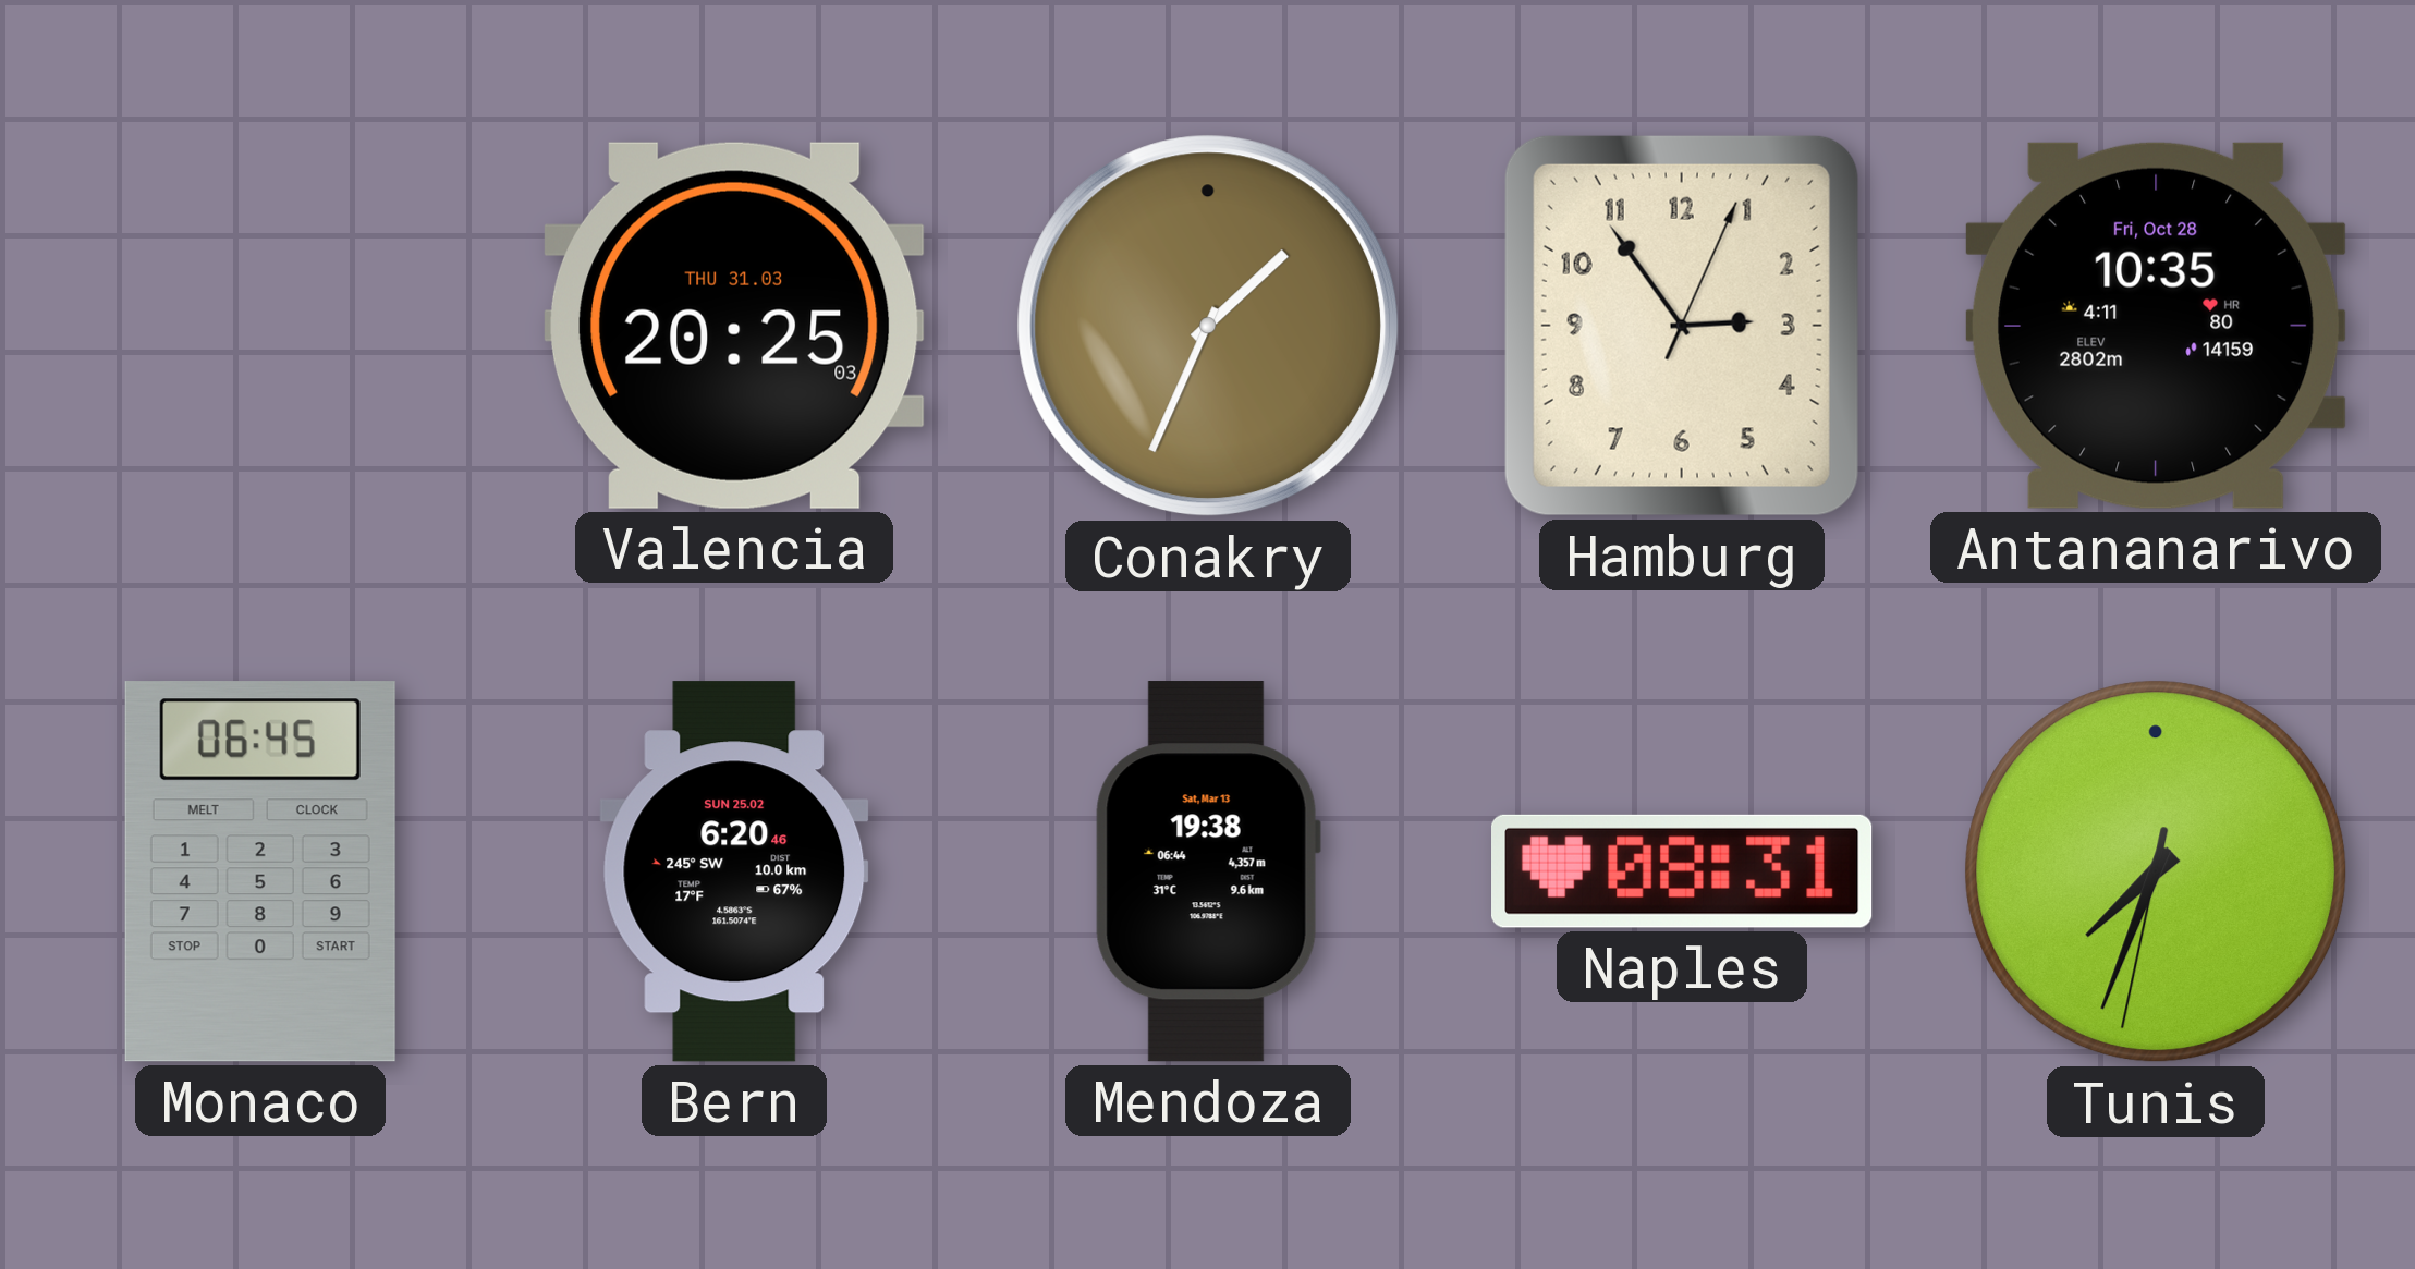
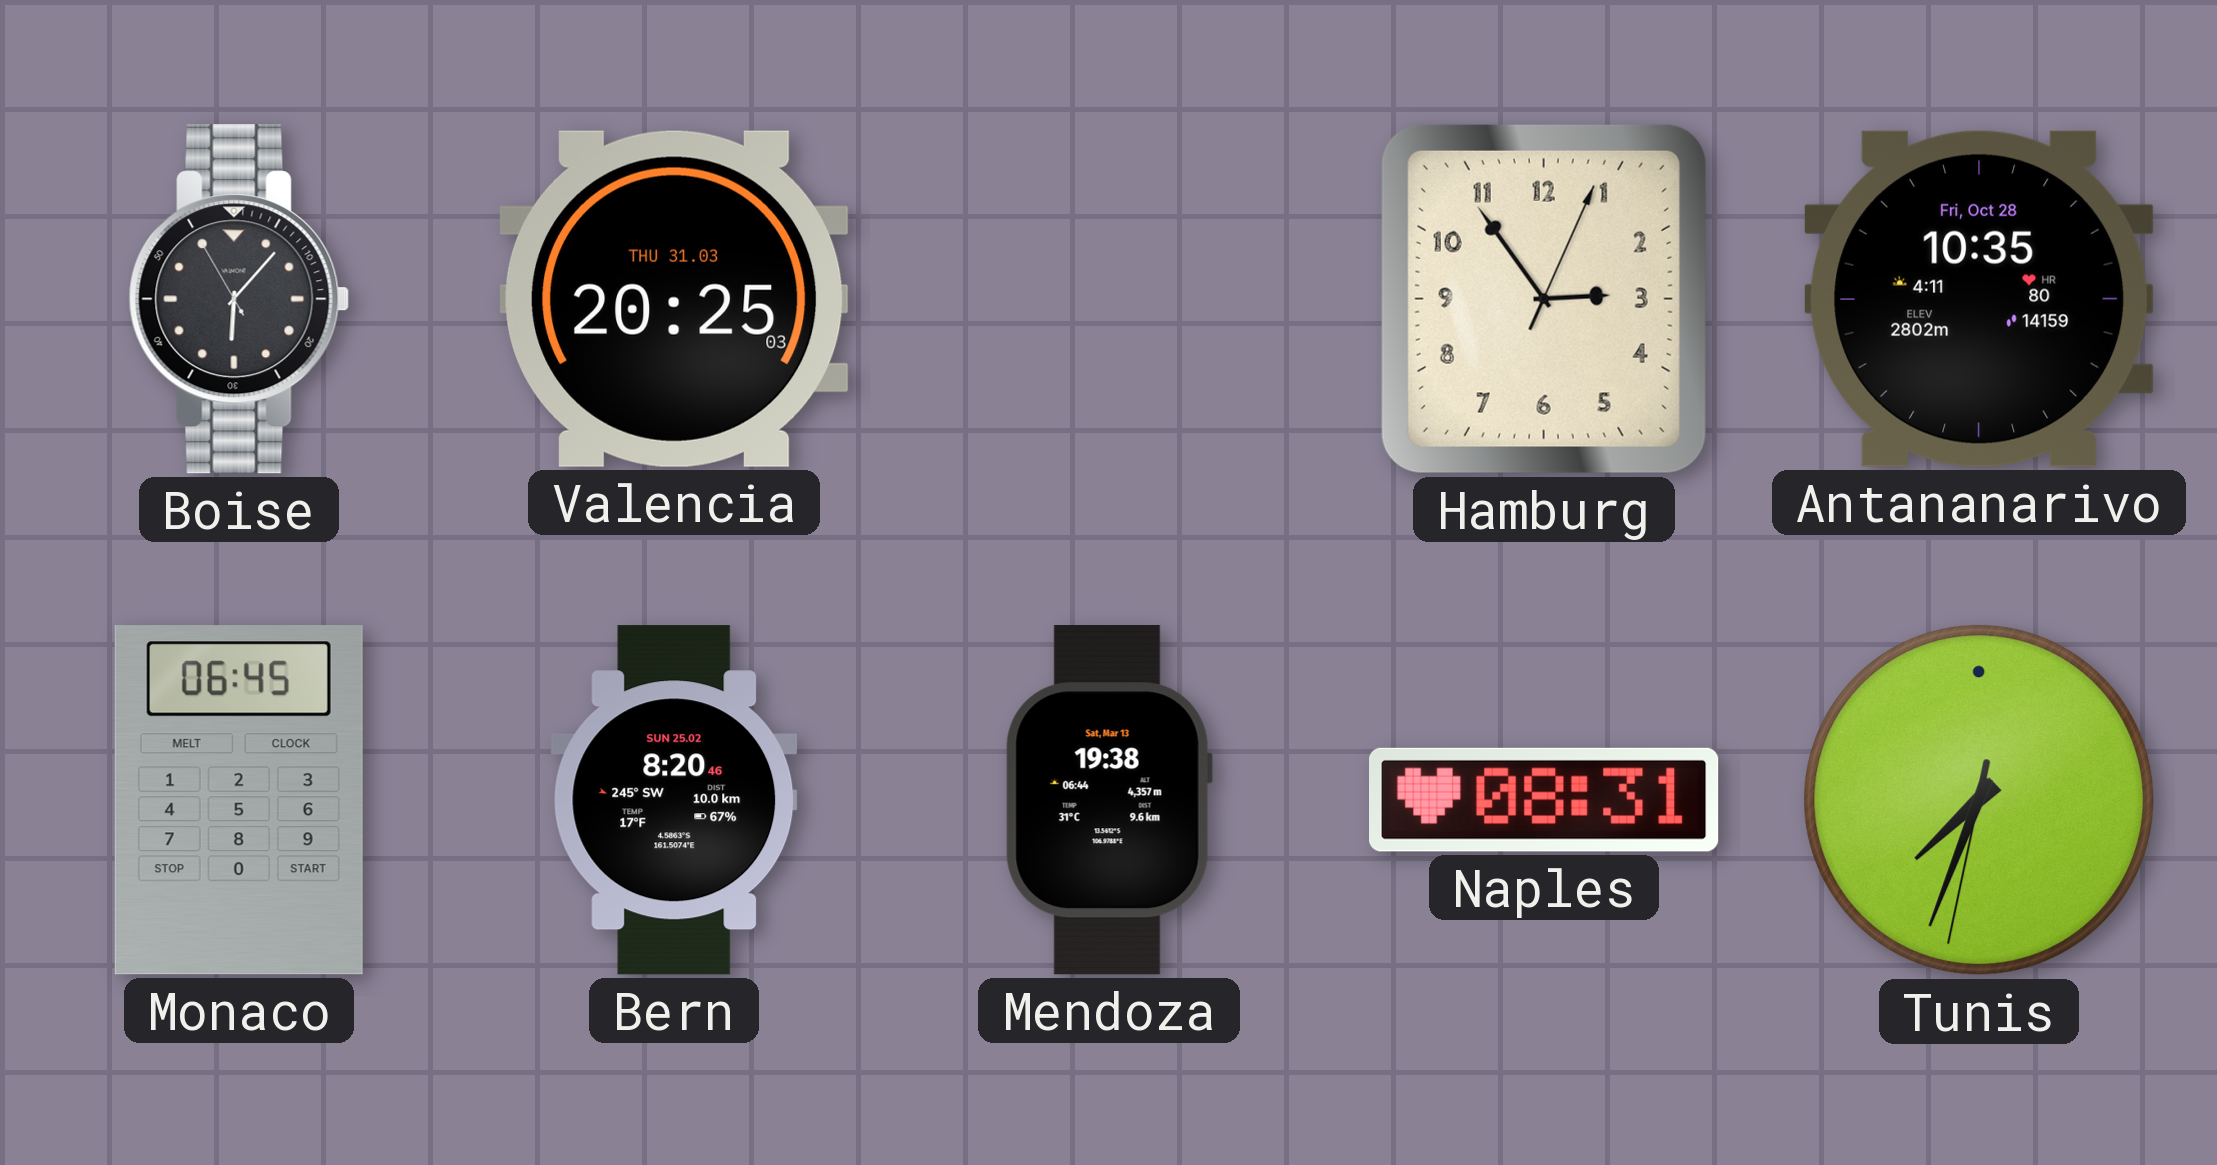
Boise: none -> 6:06
Conakry: 1:34 -> none
Bern: 6:20 -> 8:20
